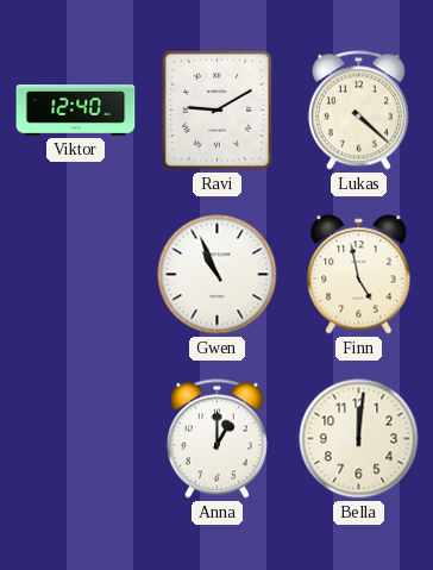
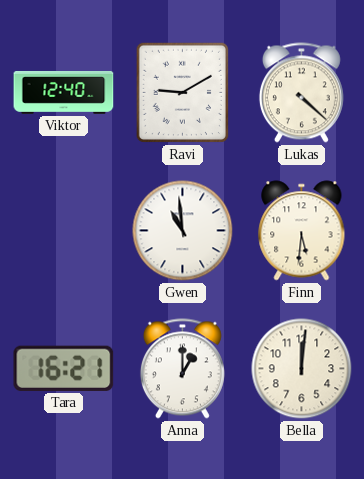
Gwen: 10:56 -> 10:59
Finn: 4:58 -> 5:31
Tara: none -> 16:21
